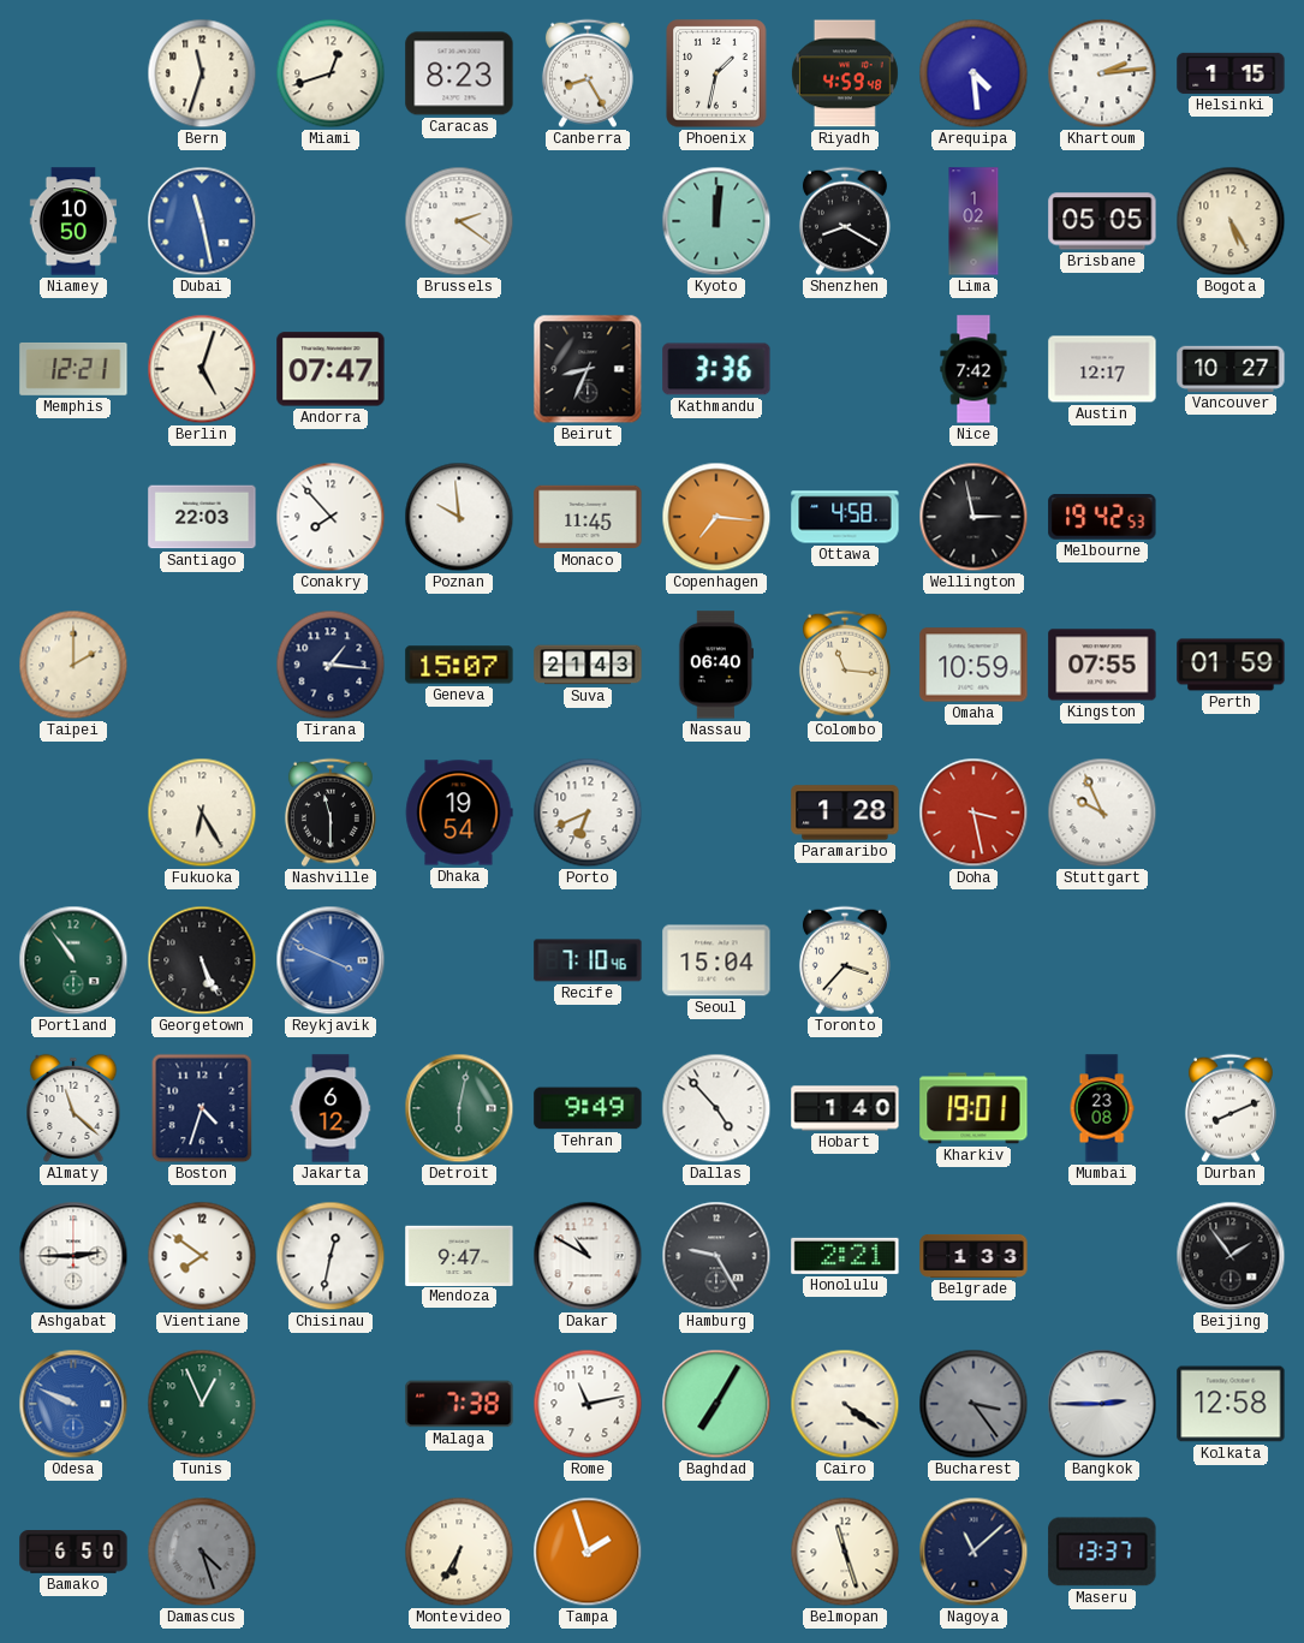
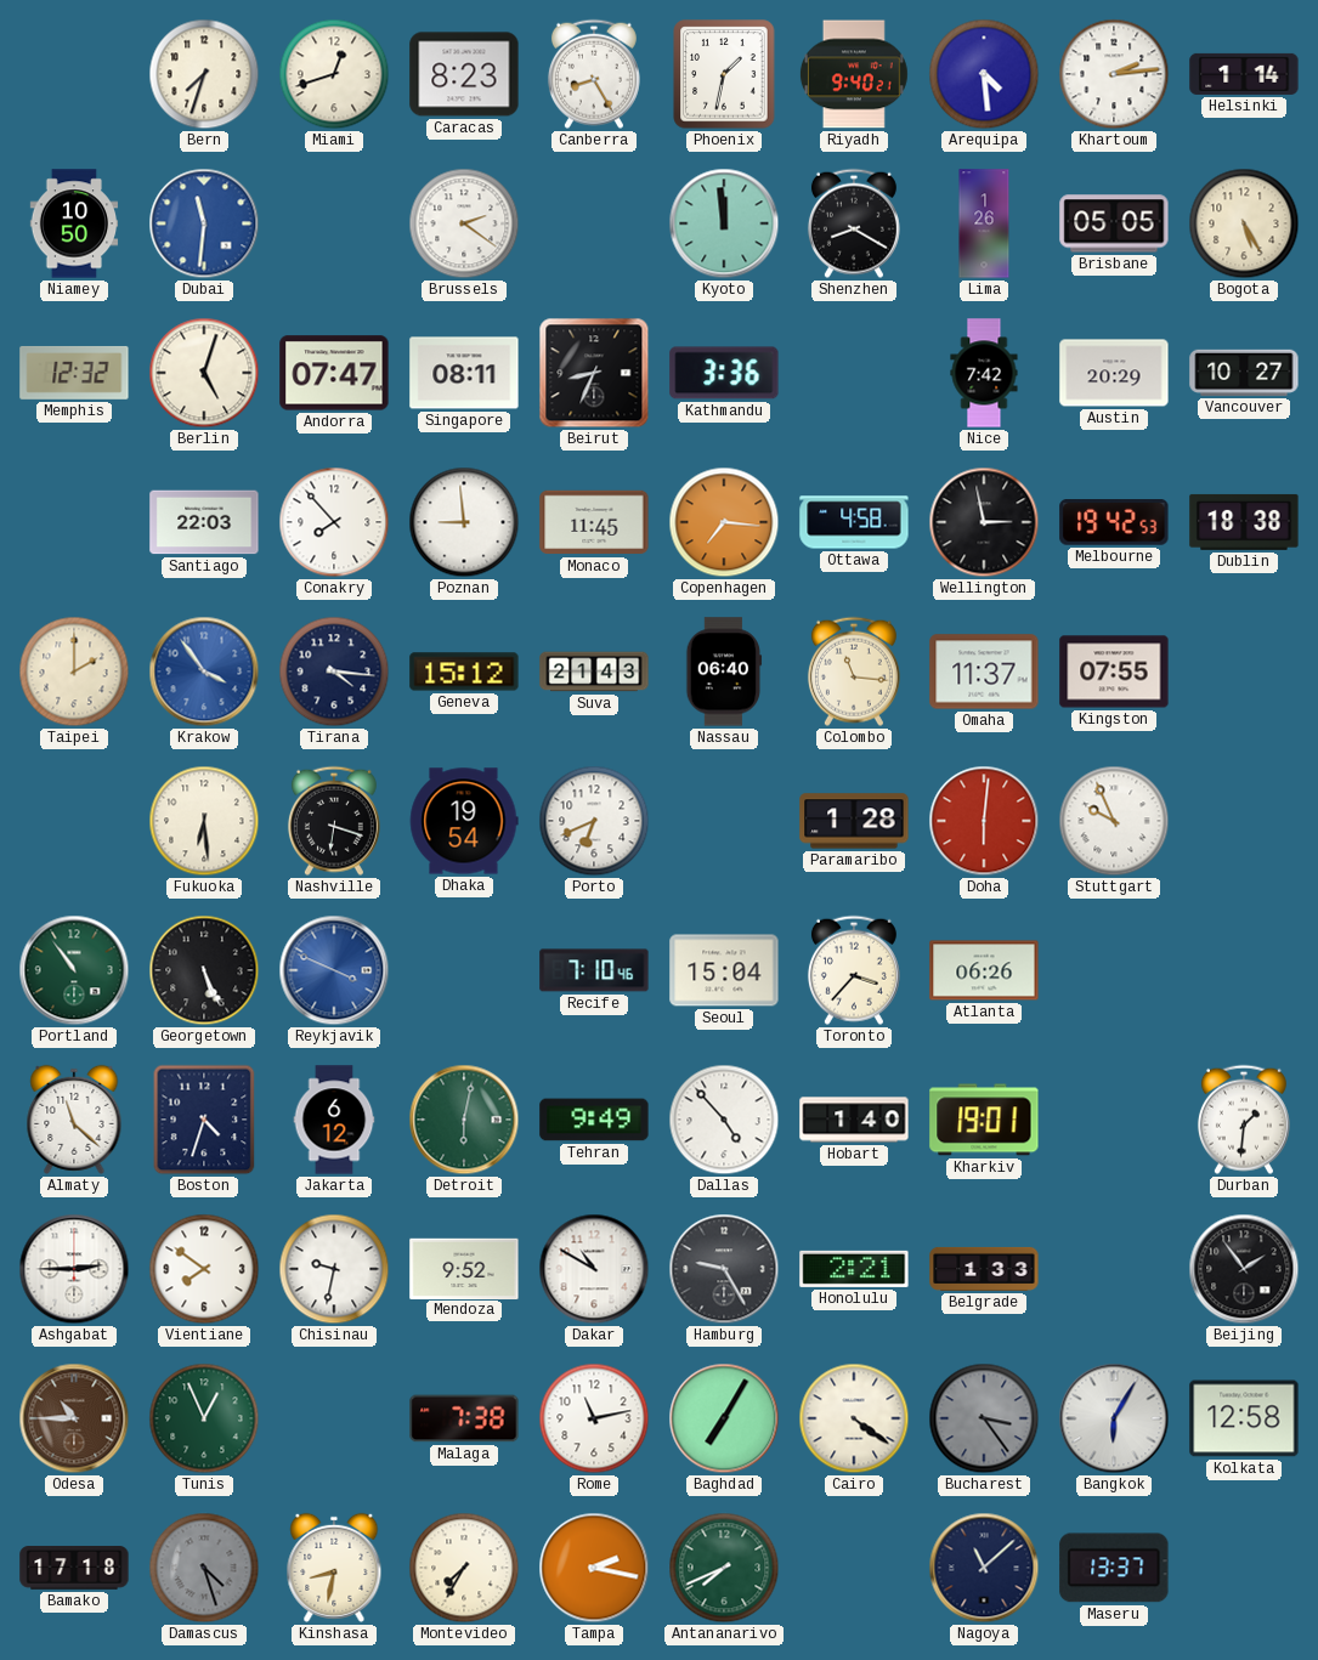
Bern: 11:33 -> 7:33
Riyadh: 4:59 -> 9:40
Helsinki: 1:15 -> 1:14
Dubai: 11:28 -> 11:31
Kyoto: 12:01 -> 11:59
Lima: 1:02 -> 1:26
Memphis: 12:21 -> 12:32
Singapore: none -> 08:11
Austin: 12:17 -> 20:29
Poznan: 9:59 -> 8:59
Dublin: none -> 18:38
Krakow: none -> 3:54
Tirana: 1:16 -> 4:16
Geneva: 15:07 -> 15:12
Omaha: 10:59 -> 11:37
Perth: 01:59 -> none
Fukuoka: 6:25 -> 6:29
Nashville: 11:30 -> 6:18
Doha: 3:28 -> 6:01
Atlanta: none -> 06:26
Mumbai: 23:08 -> none
Durban: 8:11 -> 1:31
Chisinau: 12:32 -> 9:32
Mendoza: 9:47 -> 9:52
Odesa: 9:49 -> 10:45
Odesa dial: blue -> brown
Bangkok: 2:45 -> 6:05
Bamako: 6:50 -> 17:18
Kinshasa: none -> 8:32
Montevideo: 6:35 -> 7:35
Tampa: 1:57 -> 2:17
Antananarivo: none -> 7:41
Belmopan: 11:27 -> none
